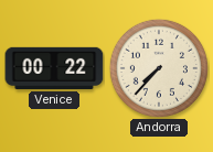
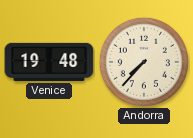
Venice: 00:22 -> 19:48
